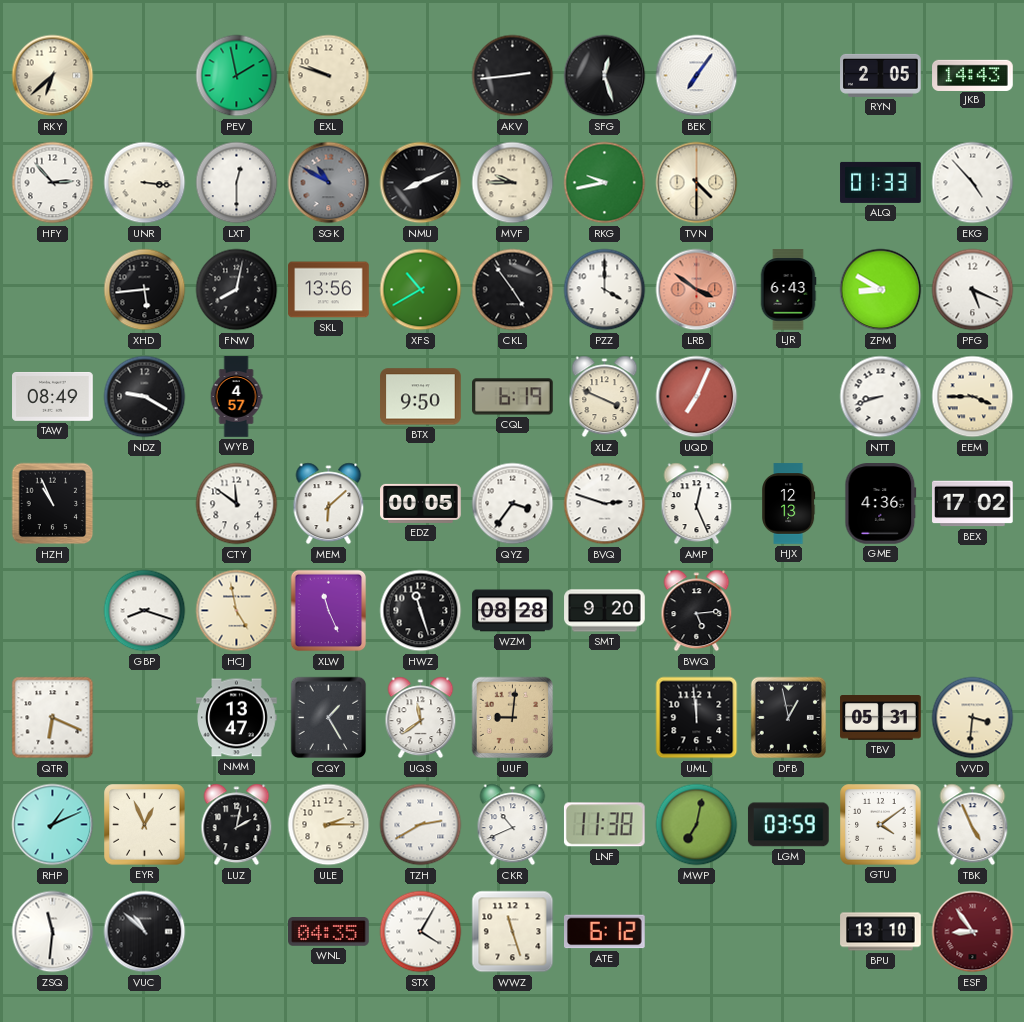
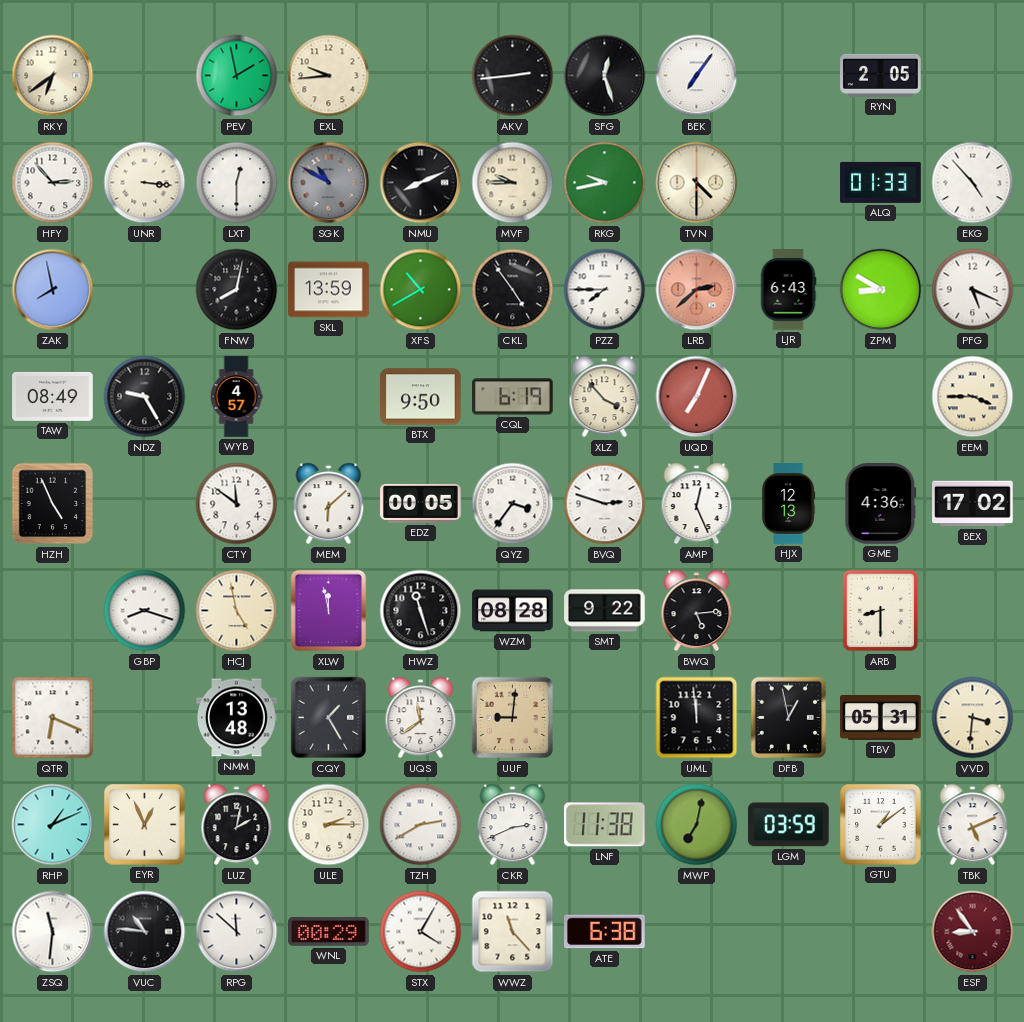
RKY: 6:38 -> 6:39
EXL: 9:48 -> 9:44
JKB: 14:43 -> none
ZAK: none -> 7:58
XHD: 5:44 -> none
SKL: 13:56 -> 13:59
PZZ: 4:00 -> 7:45
LRB: 3:51 -> 2:38
NDZ: 9:20 -> 9:25
XLZ: 3:49 -> 3:53
NTT: 8:42 -> none
HZH: 10:56 -> 4:56
XLW: 11:26 -> 11:58
SMT: 9:20 -> 9:22
ARB: none -> 8:30
NMM: 13:47 -> 13:48
CKR: 10:41 -> 2:41
GTU: 4:09 -> 1:09
TBK: 4:56 -> 5:11
VUC: 10:52 -> 10:46
RPG: none -> 11:52
WNL: 04:35 -> 00:29
WWZ: 11:27 -> 11:23
ATE: 6:12 -> 6:38
BPU: 13:10 -> none
